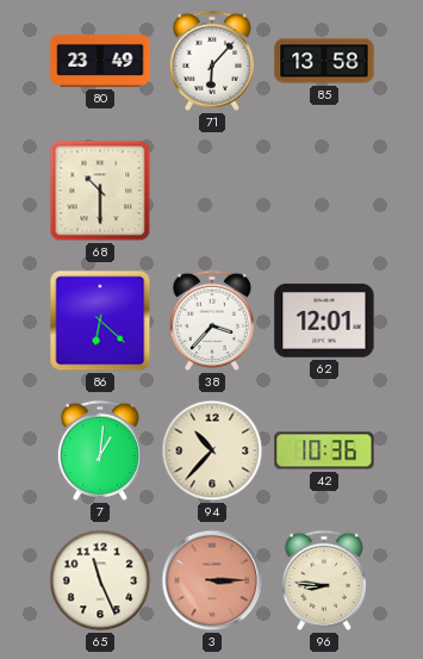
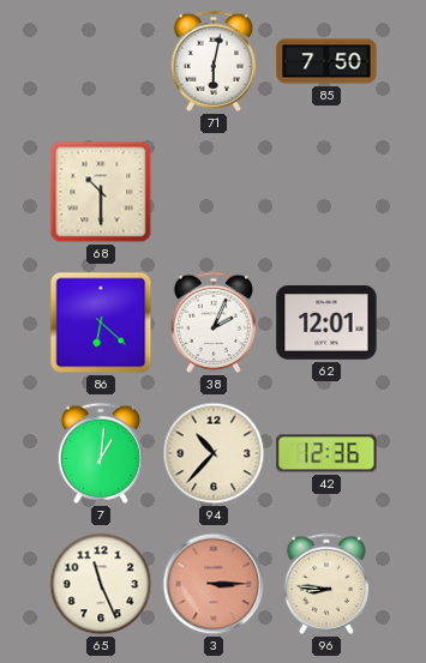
80: 23:49 -> none
71: 6:07 -> 6:02
85: 13:58 -> 7:50
38: 3:37 -> 2:04
42: 10:36 -> 12:36
